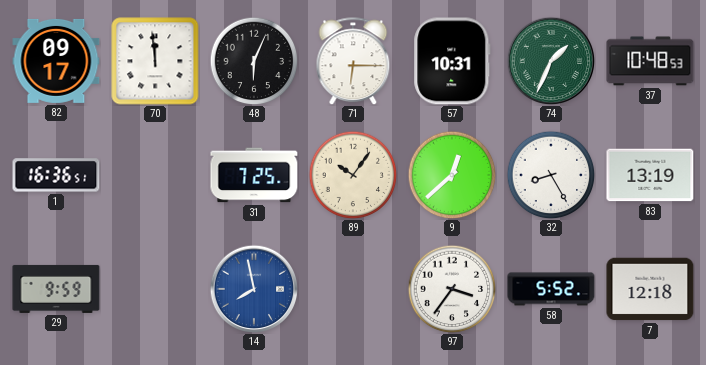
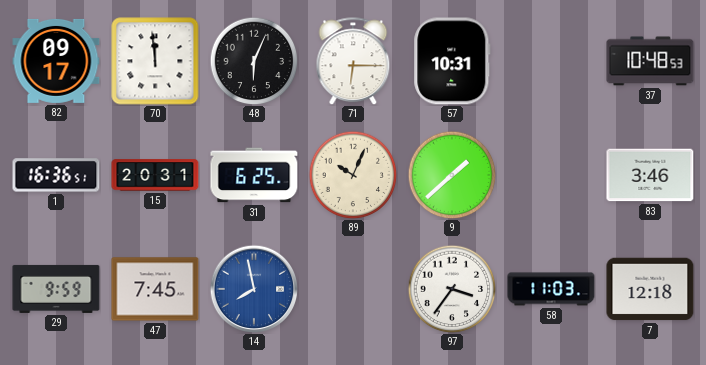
74: 1:34 -> none
15: none -> 20:31
31: 7:25 -> 6:25
89: 10:06 -> 10:04
9: 12:38 -> 1:38
32: 8:25 -> none
83: 13:19 -> 3:46
47: none -> 7:45
58: 5:52 -> 11:03
